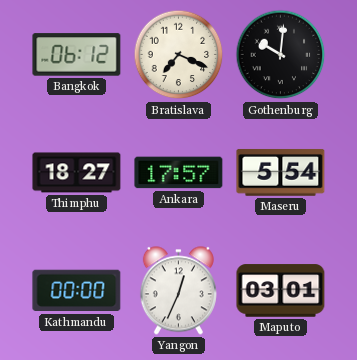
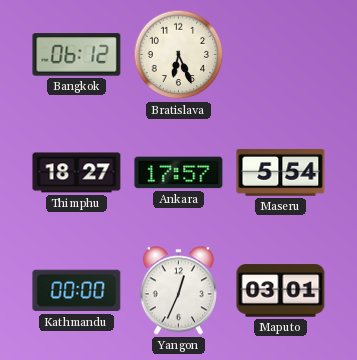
Bratislava: 7:19 -> 6:26
Gothenburg: 10:01 -> none
